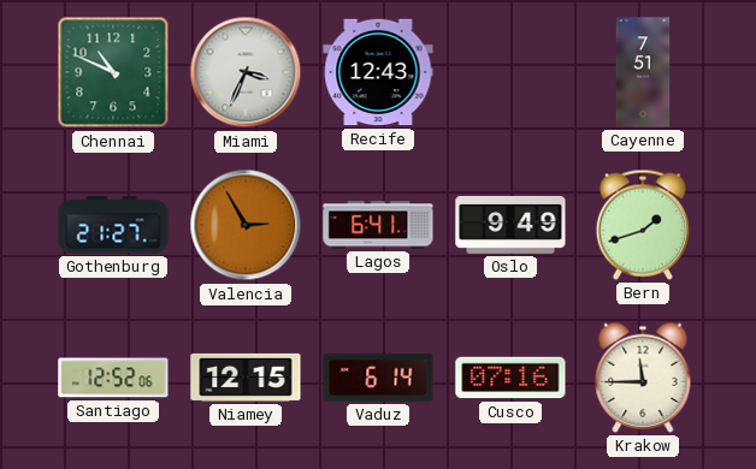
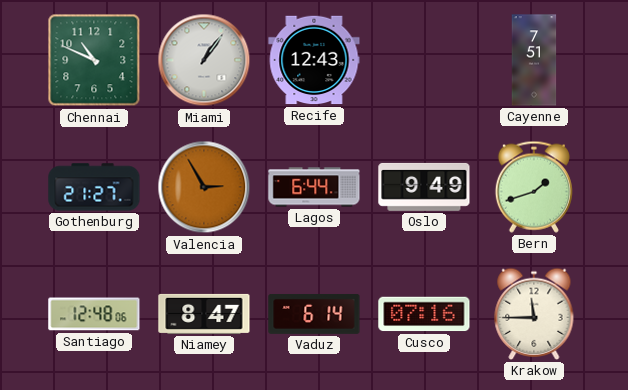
Miami: 3:34 -> 1:06
Lagos: 6:41 -> 6:44
Santiago: 12:52 -> 12:48
Niamey: 12:15 -> 8:47
